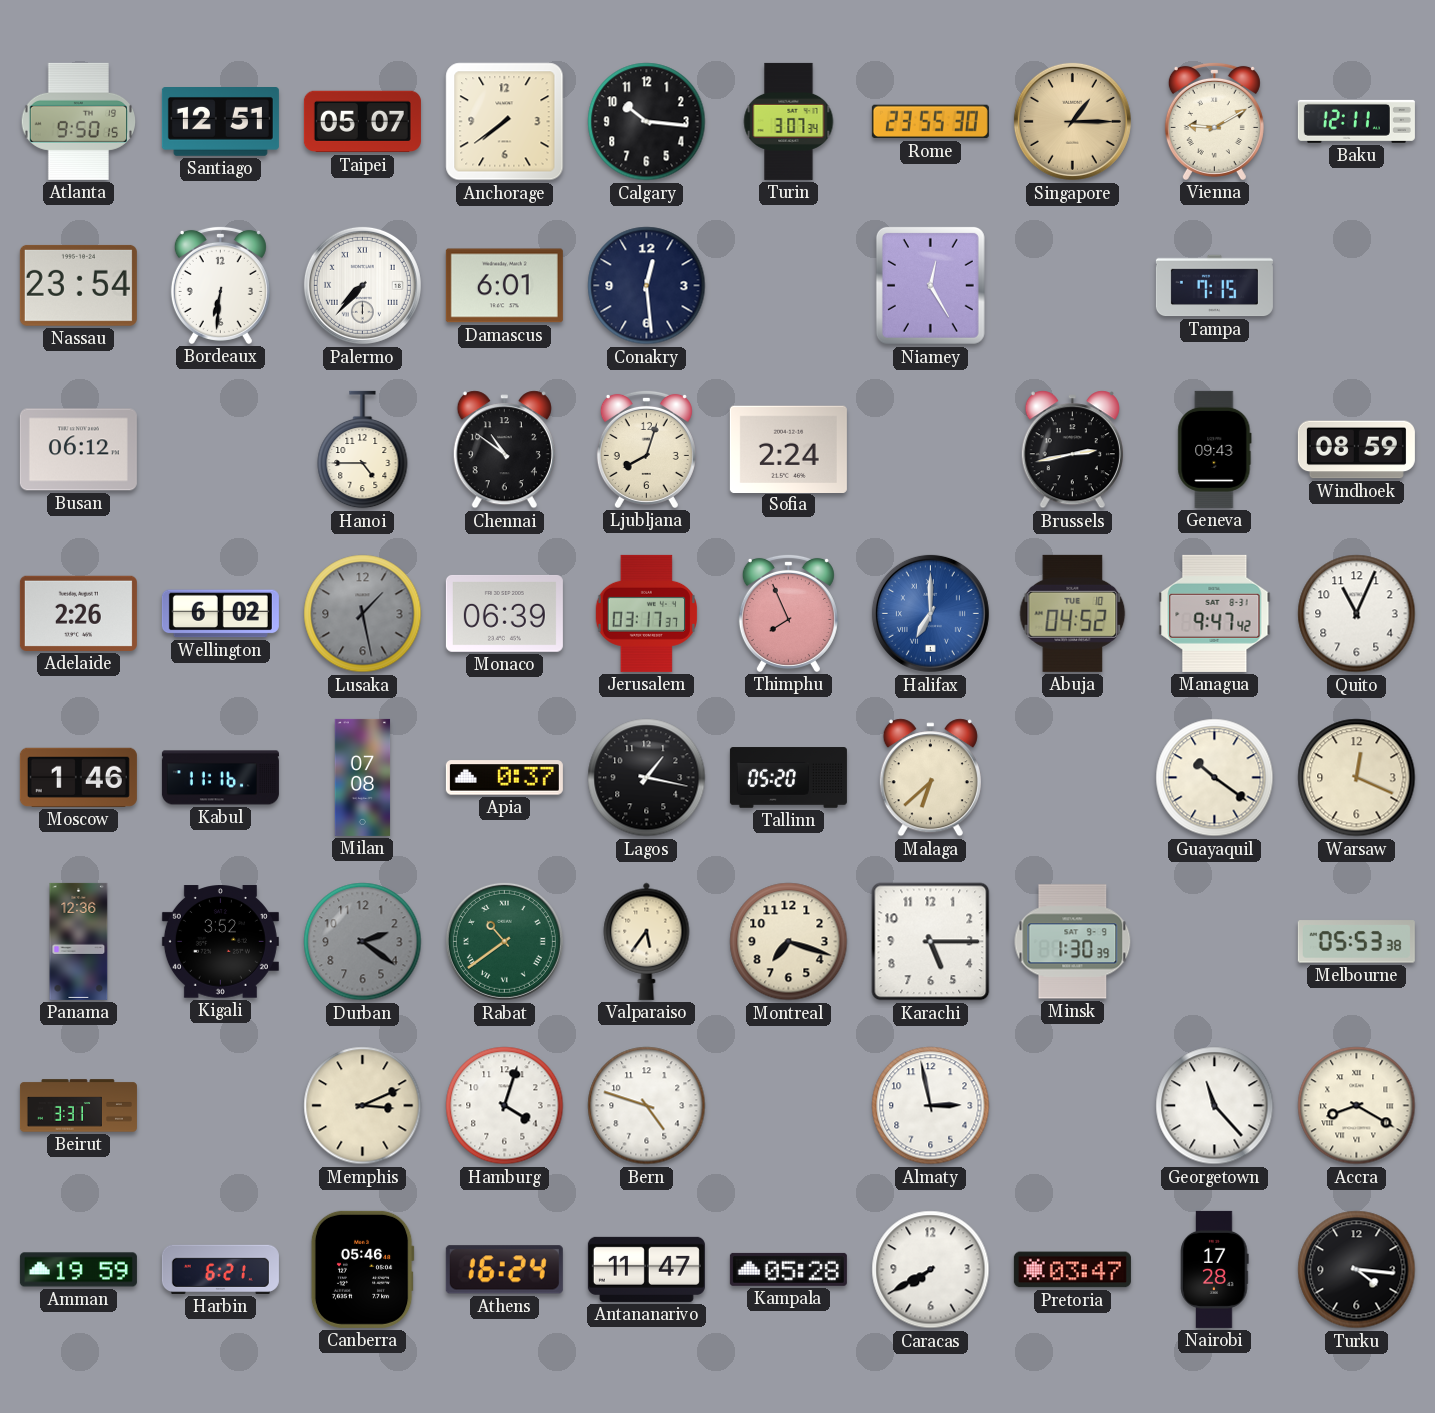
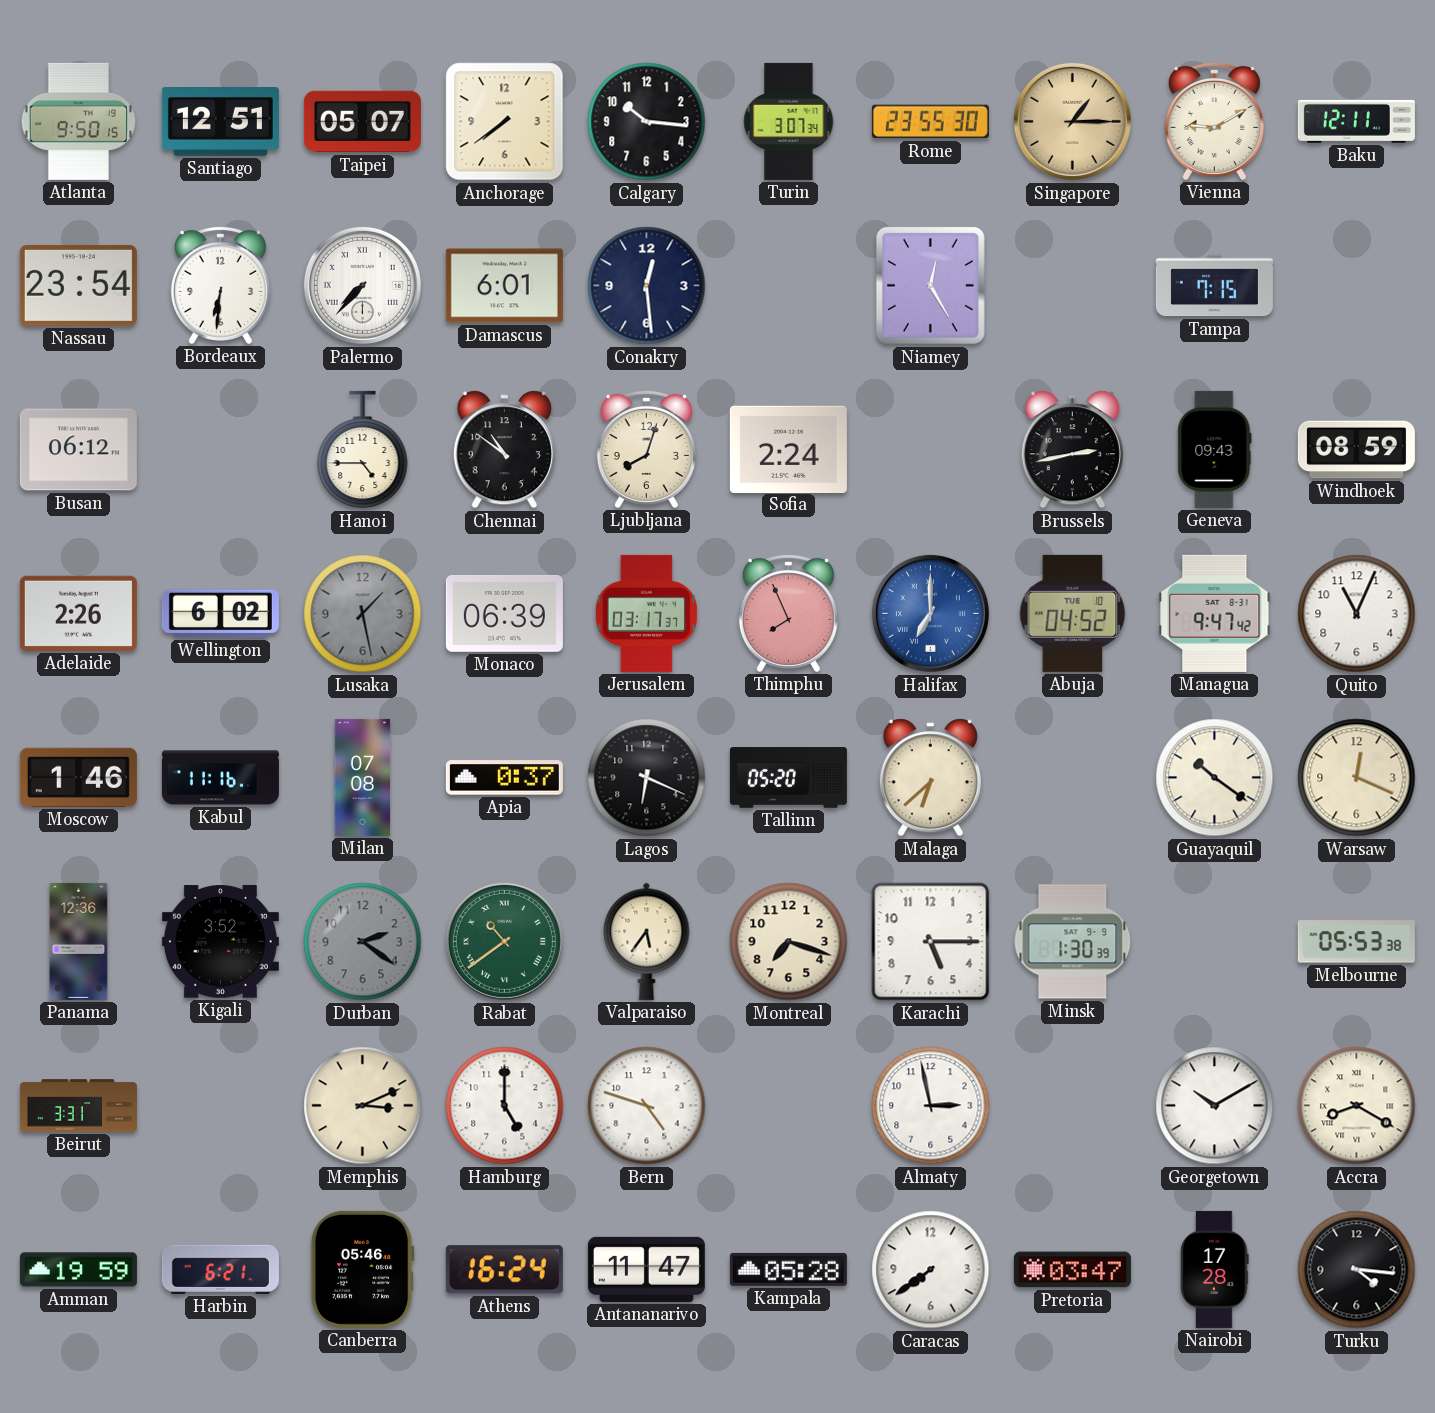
Lagos: 1:17 -> 6:19
Hamburg: 4:03 -> 5:00
Georgetown: 11:23 -> 10:10
Caracas: 7:40 -> 7:39
